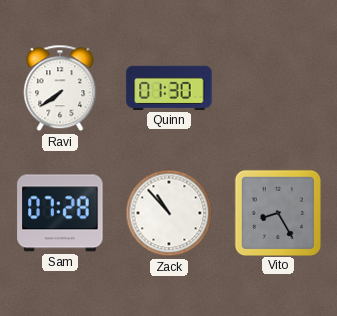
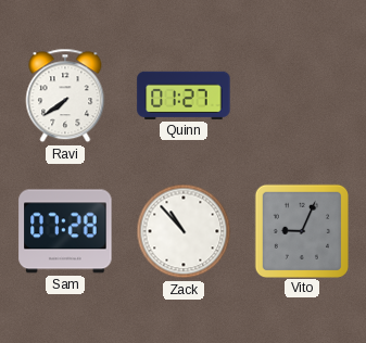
Quinn: 01:30 -> 01:27
Vito: 8:25 -> 9:04
